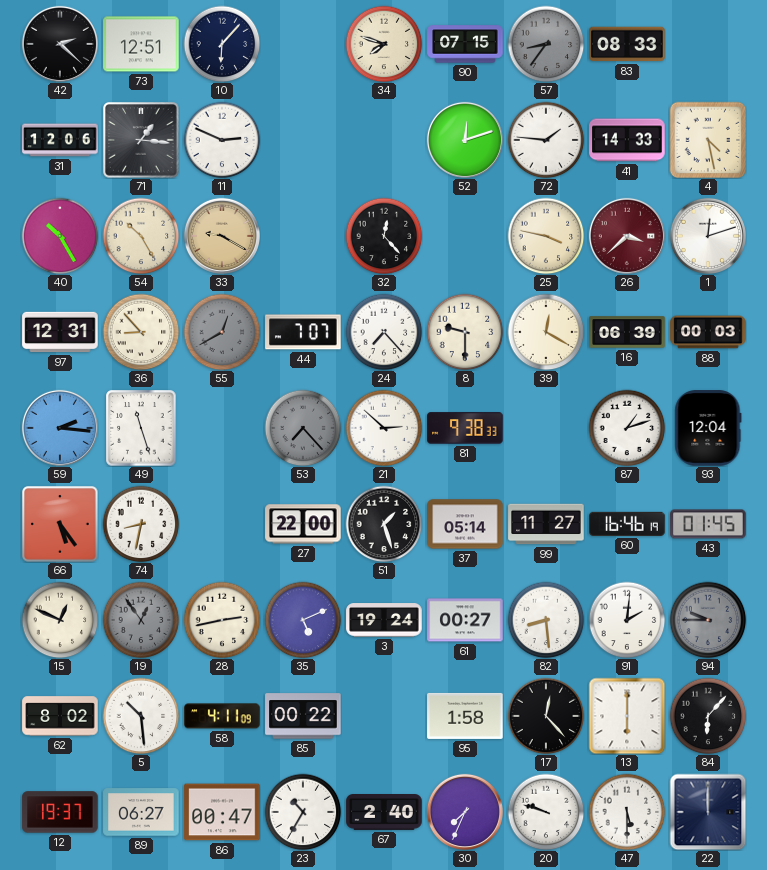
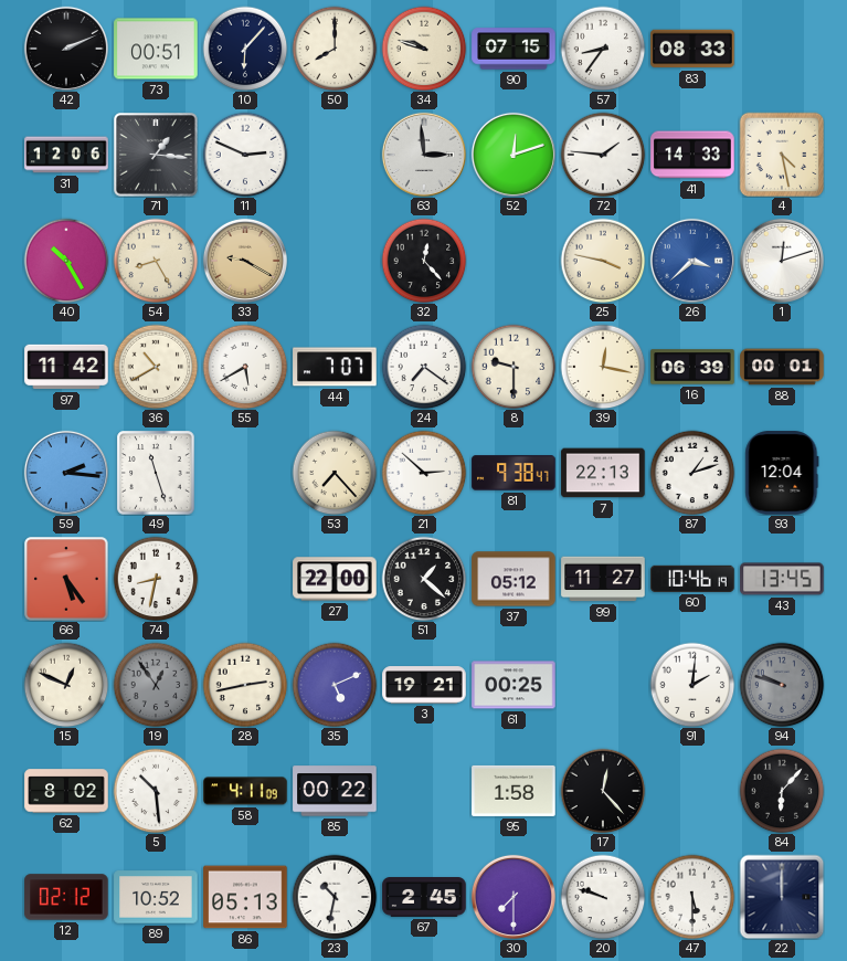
42: 2:22 -> 2:11
73: 12:51 -> 00:51
50: none -> 8:00
34: 7:48 -> 9:48
57 dial: grey -> white
63: none -> 2:59
54: 10:25 -> 8:25
26 dial: burgundy -> blue
97: 12:31 -> 11:42
36: 8:53 -> 10:40
55: 12:40 -> 5:40
55 dial: grey -> white
24: 7:23 -> 7:21
39: 12:20 -> 12:17
88: 00:03 -> 00:01
53 dial: grey -> cream
81: 9:38:33 -> 9:38:47
7: none -> 22:13
51: 1:27 -> 1:22
37: 05:14 -> 05:12
60: 16:46 -> 10:46
43: 01:45 -> 13:45
3: 19:24 -> 19:21
61: 00:27 -> 00:25
82: 8:29 -> none
94: 9:45 -> 9:48
13: 6:00 -> none
12: 19:37 -> 02:12
89: 06:27 -> 10:52
86: 00:47 -> 05:13
23: 10:35 -> 10:32
67: 2:40 -> 2:45
30: 7:34 -> 7:30
